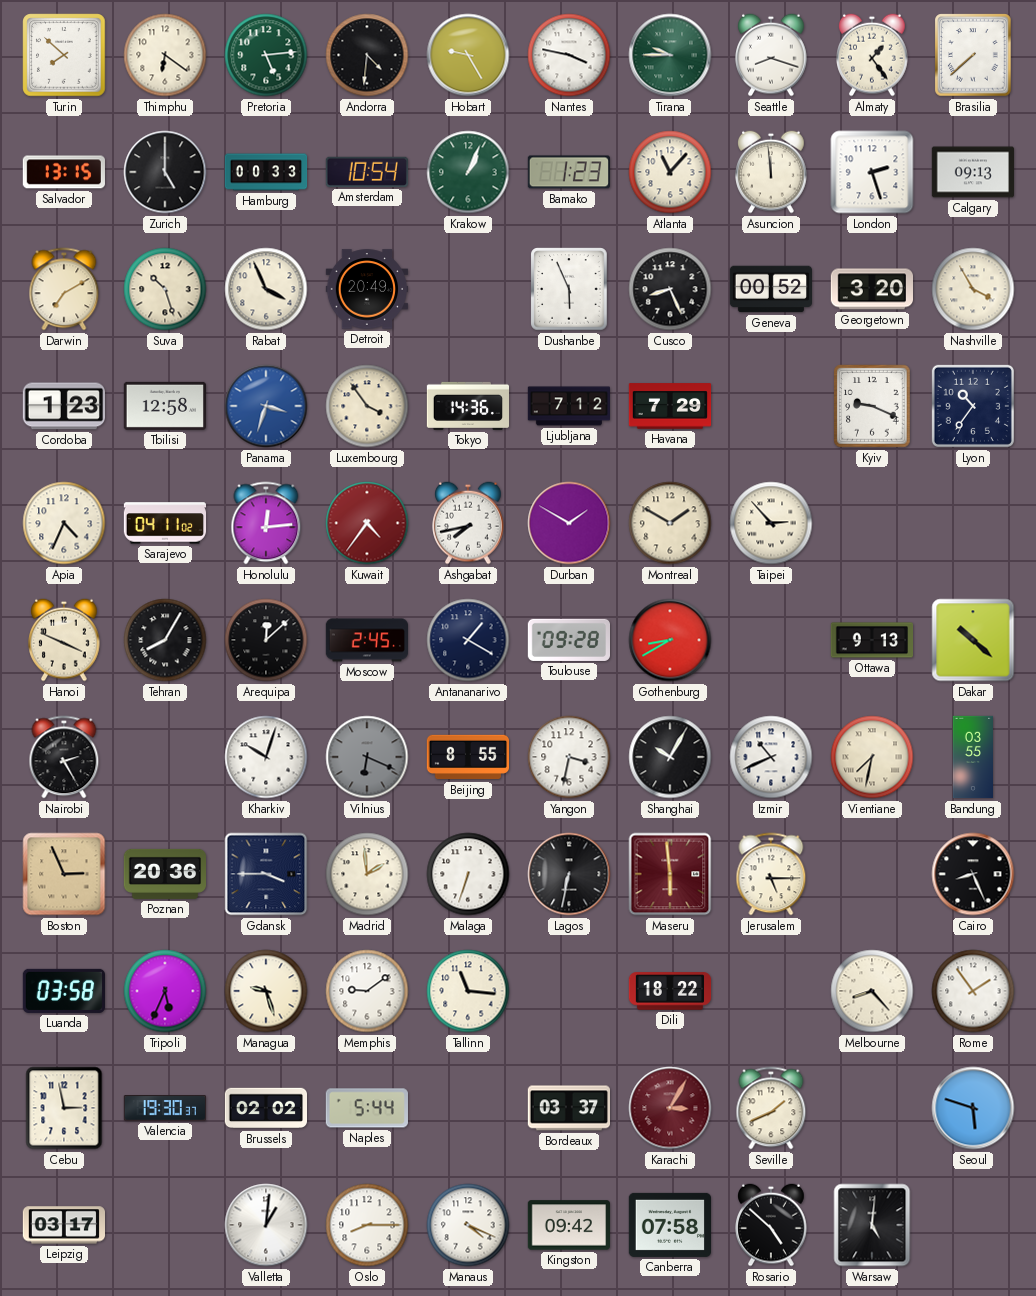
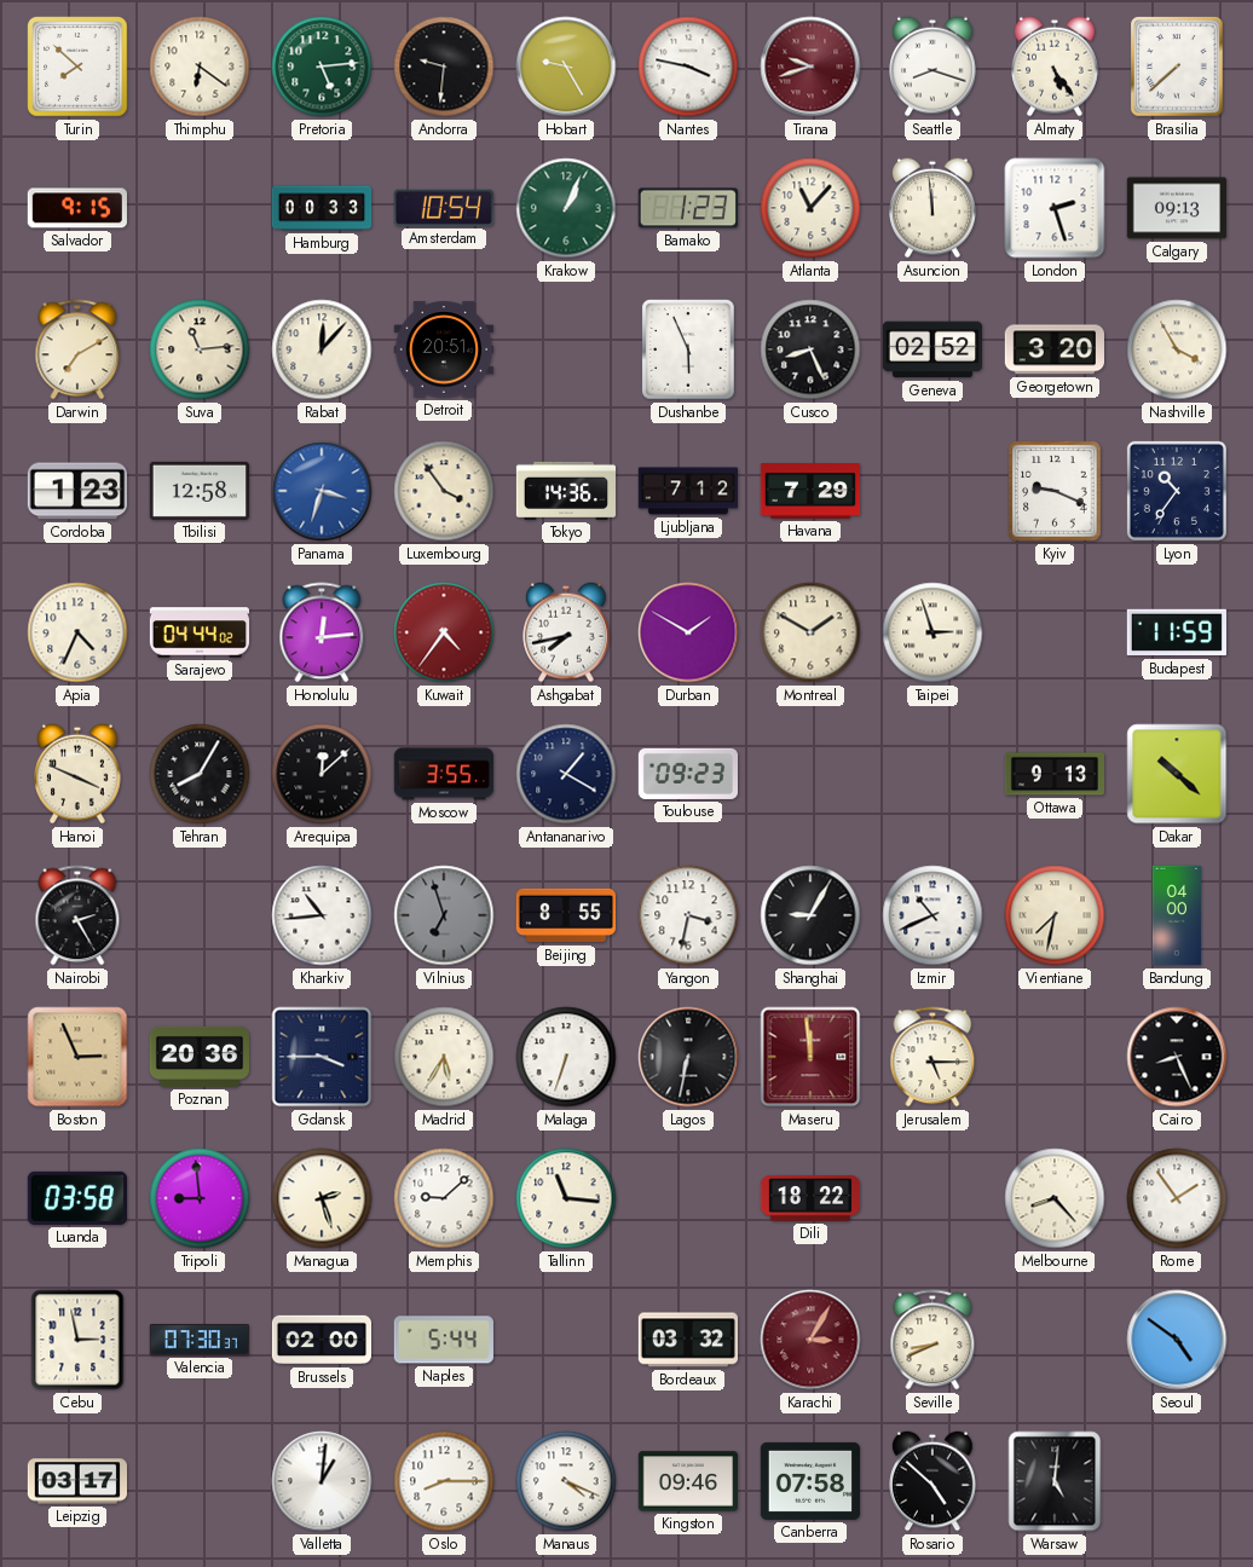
Andorra: 4:31 -> 9:31
Tirana: 9:45 -> 9:42
Tirana dial: green -> burgundy
Almaty: 1:24 -> 5:24
Salvador: 13:15 -> 9:15
Zurich: 5:00 -> none
Suva: 10:27 -> 11:14
Rabat: 3:56 -> 12:07
Detroit: 20:49 -> 20:51
Geneva: 00:52 -> 02:52
Sarajevo: 04:11 -> 04:44
Taipei: 2:53 -> 2:57
Budapest: none -> 11:59
Moscow: 2:45 -> 3:55
Toulouse: 09:28 -> 09:23
Gothenburg: 8:40 -> none
Kharkiv: 10:03 -> 10:44
Vilnius: 6:19 -> 6:57
Shanghai: 10:05 -> 9:05
Bandung: 03:55 -> 04:00
Madrid: 1:59 -> 5:35
Maseru: 5:59 -> 11:59
Tripoli: 5:34 -> 8:59
Managua: 9:27 -> 2:27
Memphis: 9:09 -> 9:08
Valencia: 19:30 -> 07:30
Brussels: 02:02 -> 02:00
Bordeaux: 03:37 -> 03:32
Seville: 1:41 -> 8:41
Seoul: 5:48 -> 4:51
Kingston: 09:42 -> 09:46
